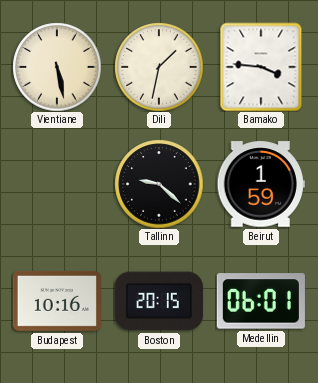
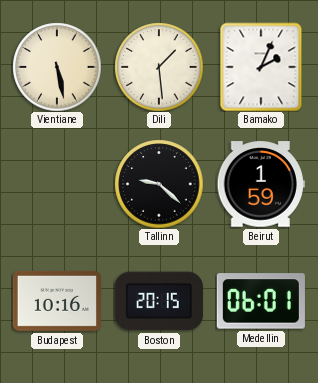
Dili: 1:32 -> 1:29
Bamako: 3:46 -> 2:04
